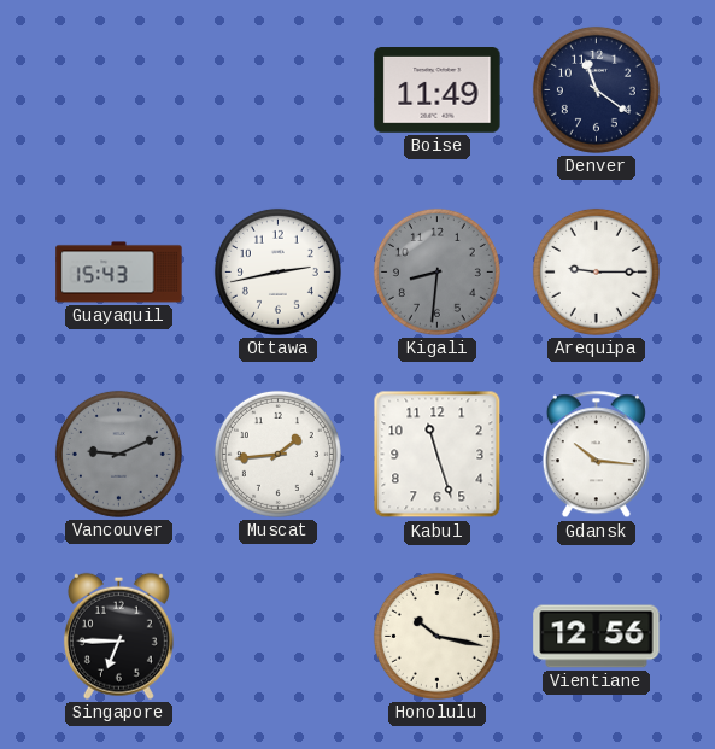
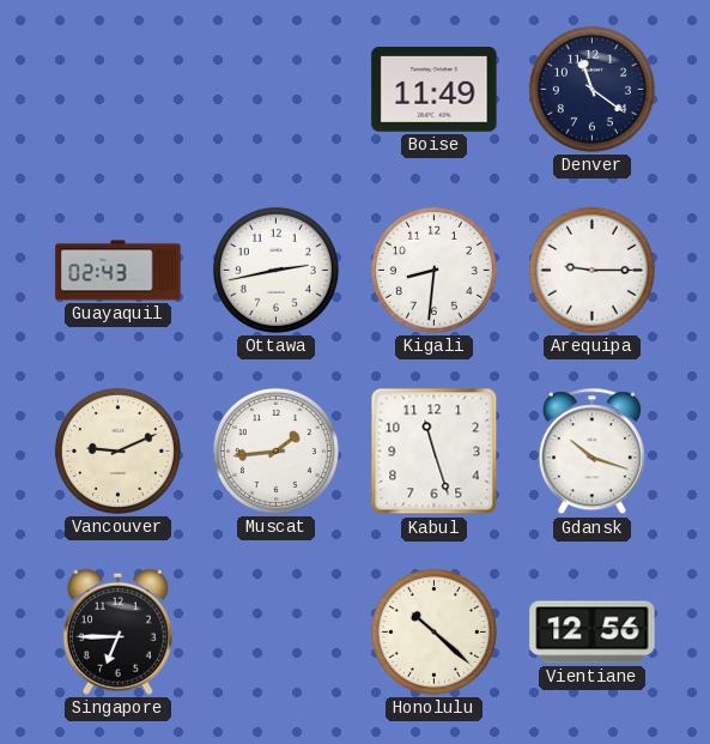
Guayaquil: 15:43 -> 02:43
Kigali dial: grey -> white
Vancouver dial: grey -> cream
Gdansk: 10:16 -> 10:18
Honolulu: 10:17 -> 10:22
